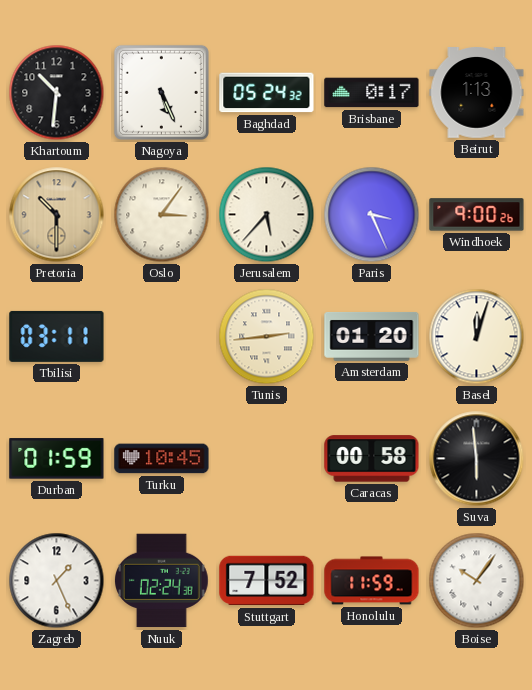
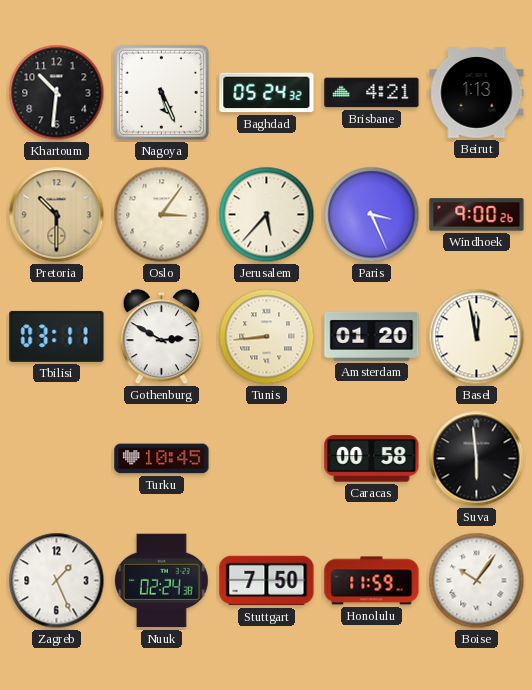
Brisbane: 0:17 -> 4:21
Gothenburg: none -> 2:50
Tunis: 2:44 -> 8:44
Basel: 12:03 -> 11:58
Durban: 01:59 -> none
Stuttgart: 7:52 -> 7:50
